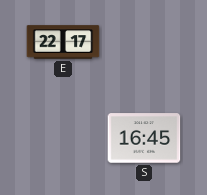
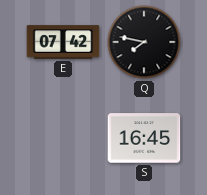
E: 22:17 -> 07:42
Q: none -> 7:47
